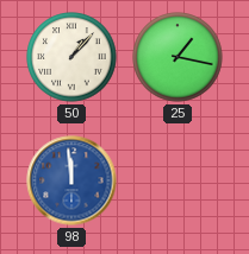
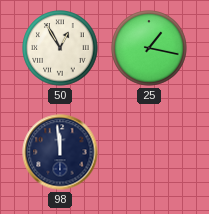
50: 1:07 -> 12:55
98 dial: blue -> navy
